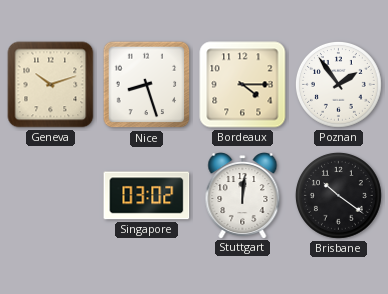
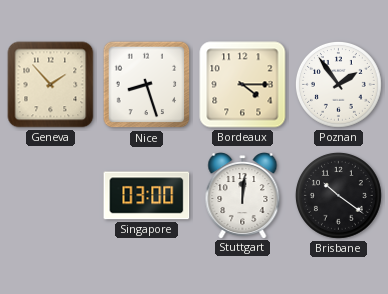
Geneva: 10:12 -> 1:53
Singapore: 03:02 -> 03:00
